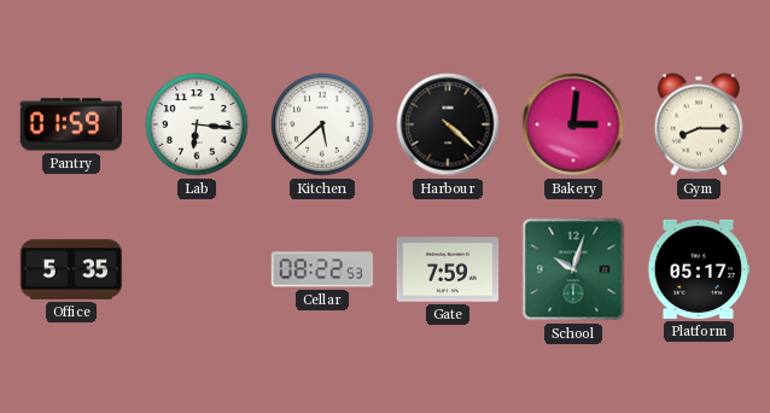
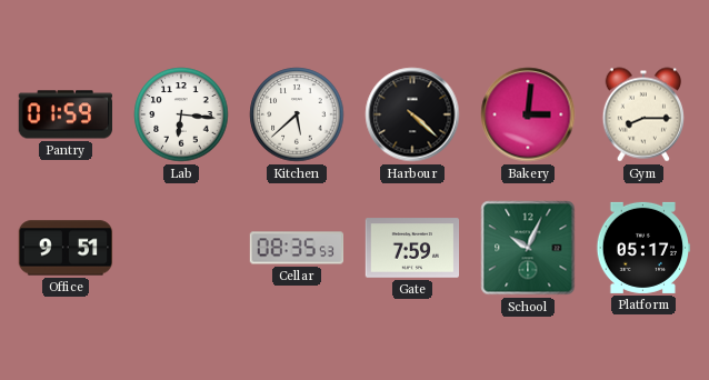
Office: 5:35 -> 9:51
Cellar: 08:22 -> 08:35
School: 10:03 -> 10:04
